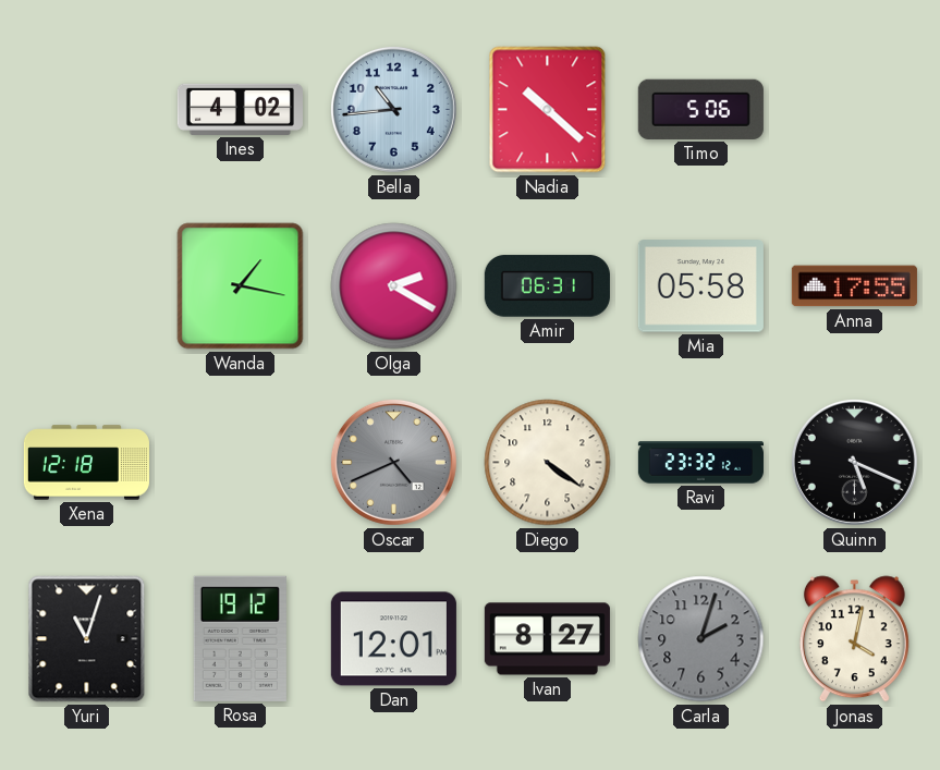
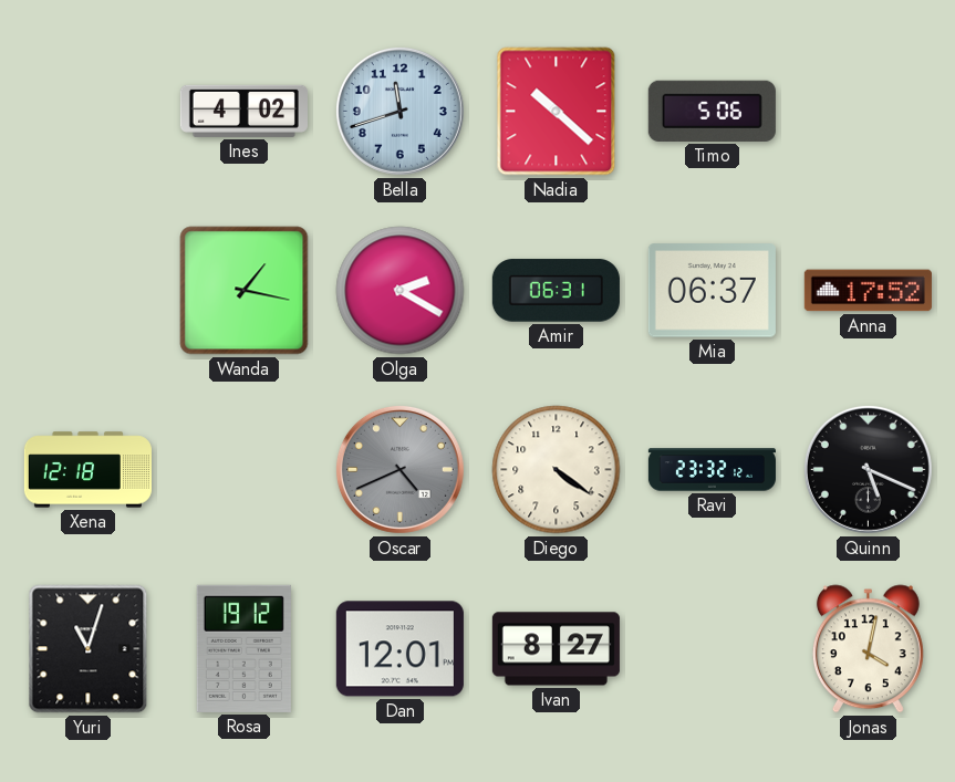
Bella: 10:44 -> 11:42
Mia: 05:58 -> 06:37
Anna: 17:55 -> 17:52
Carla: 2:03 -> none
